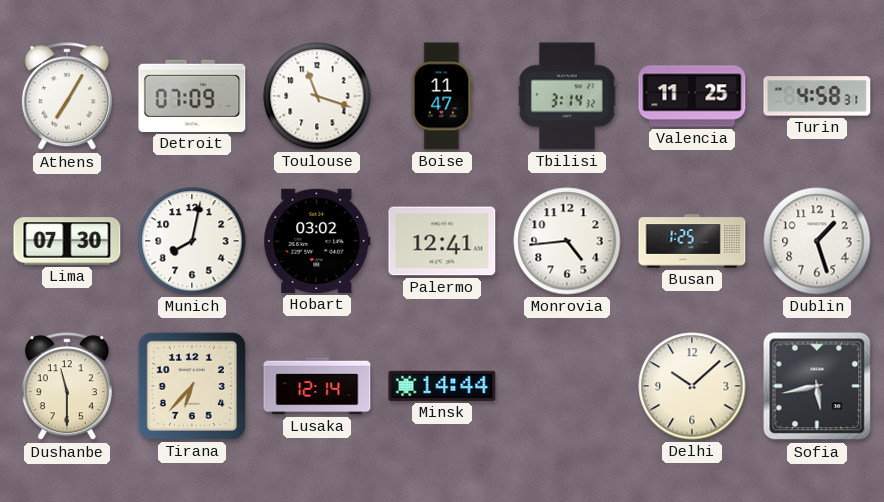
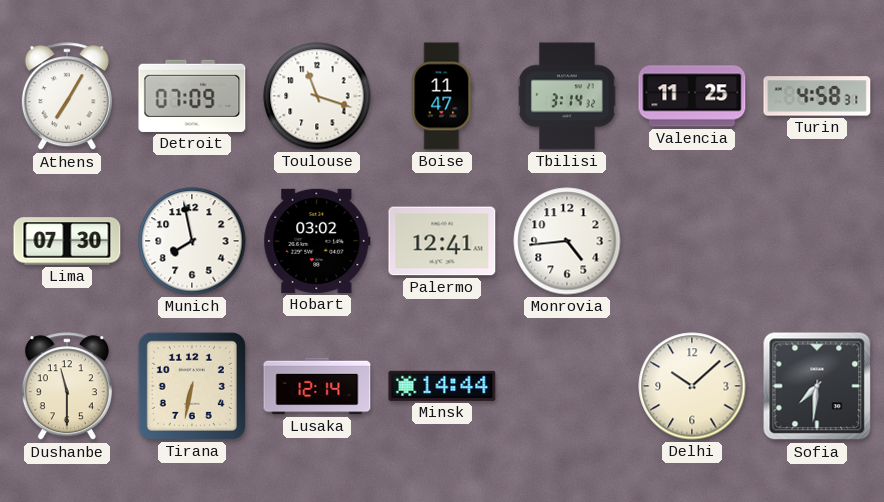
Munich: 8:02 -> 7:58
Busan: 1:25 -> none
Dublin: 1:27 -> none
Tirana: 6:37 -> 6:32
Sofia: 5:43 -> 7:31
